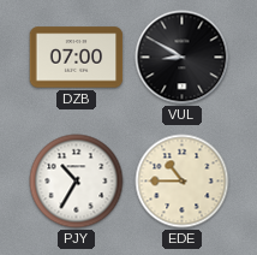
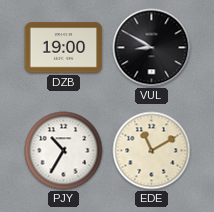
DZB: 07:00 -> 19:00
EDE: 10:45 -> 11:10
